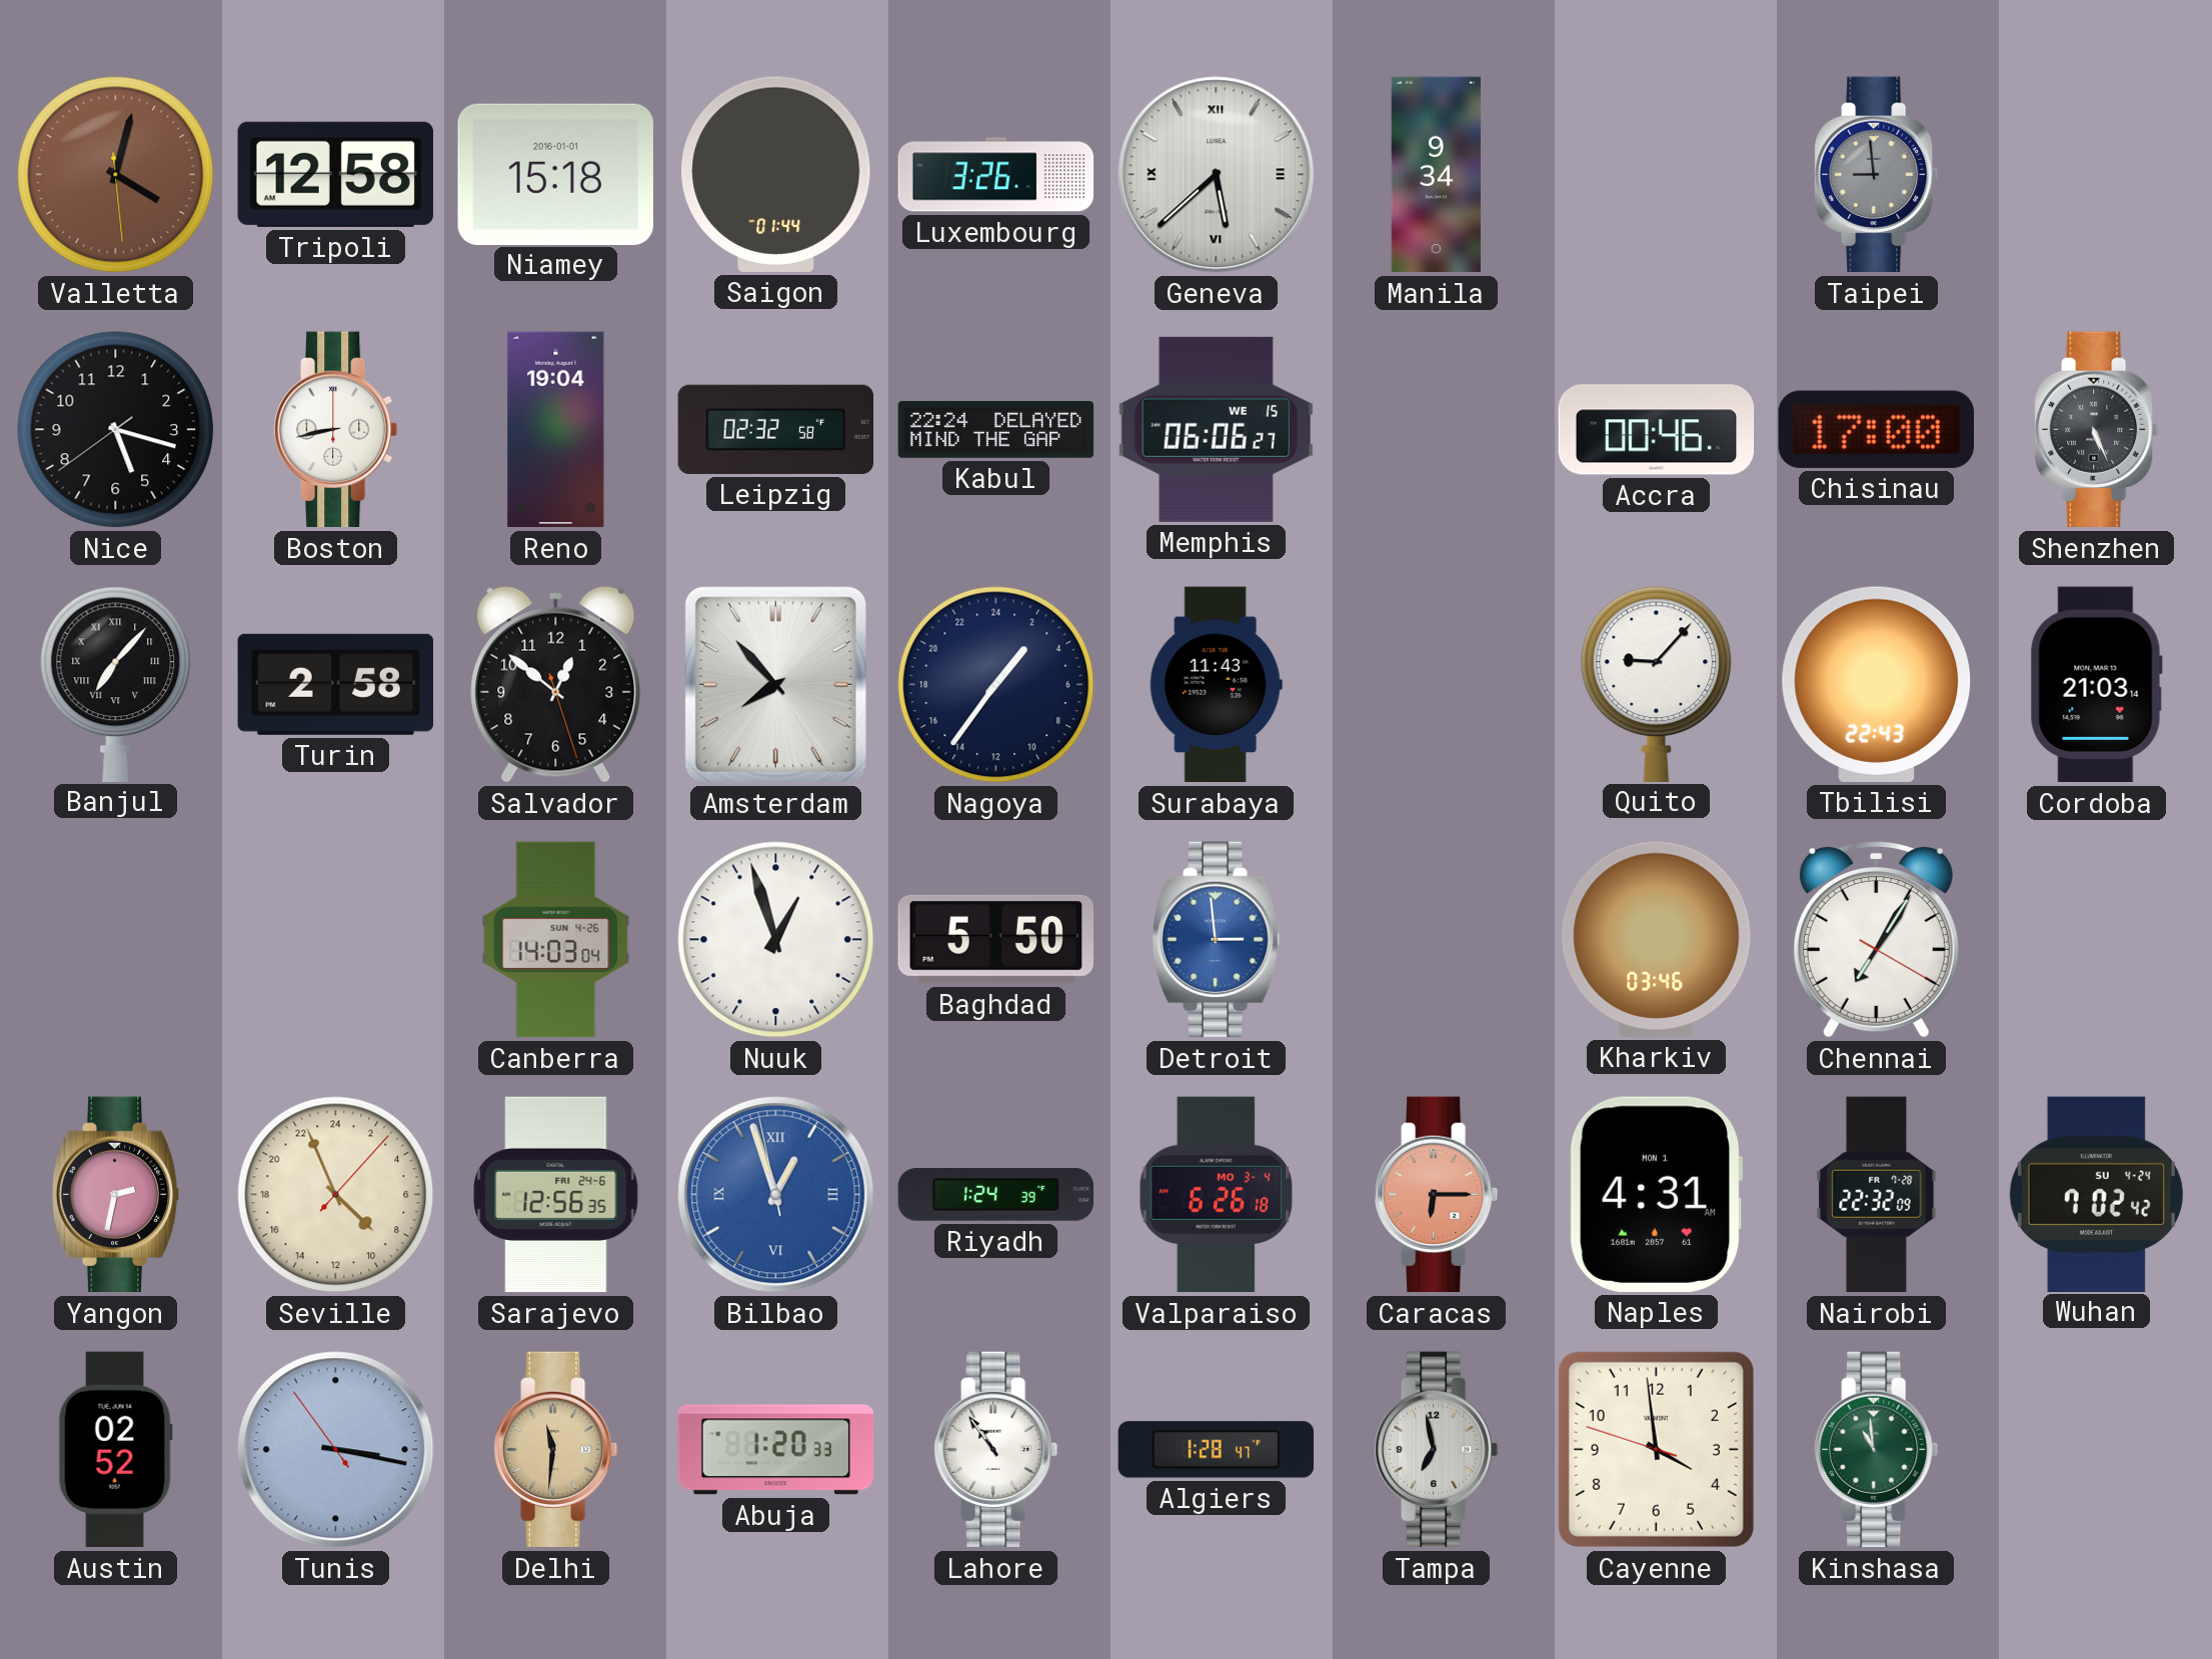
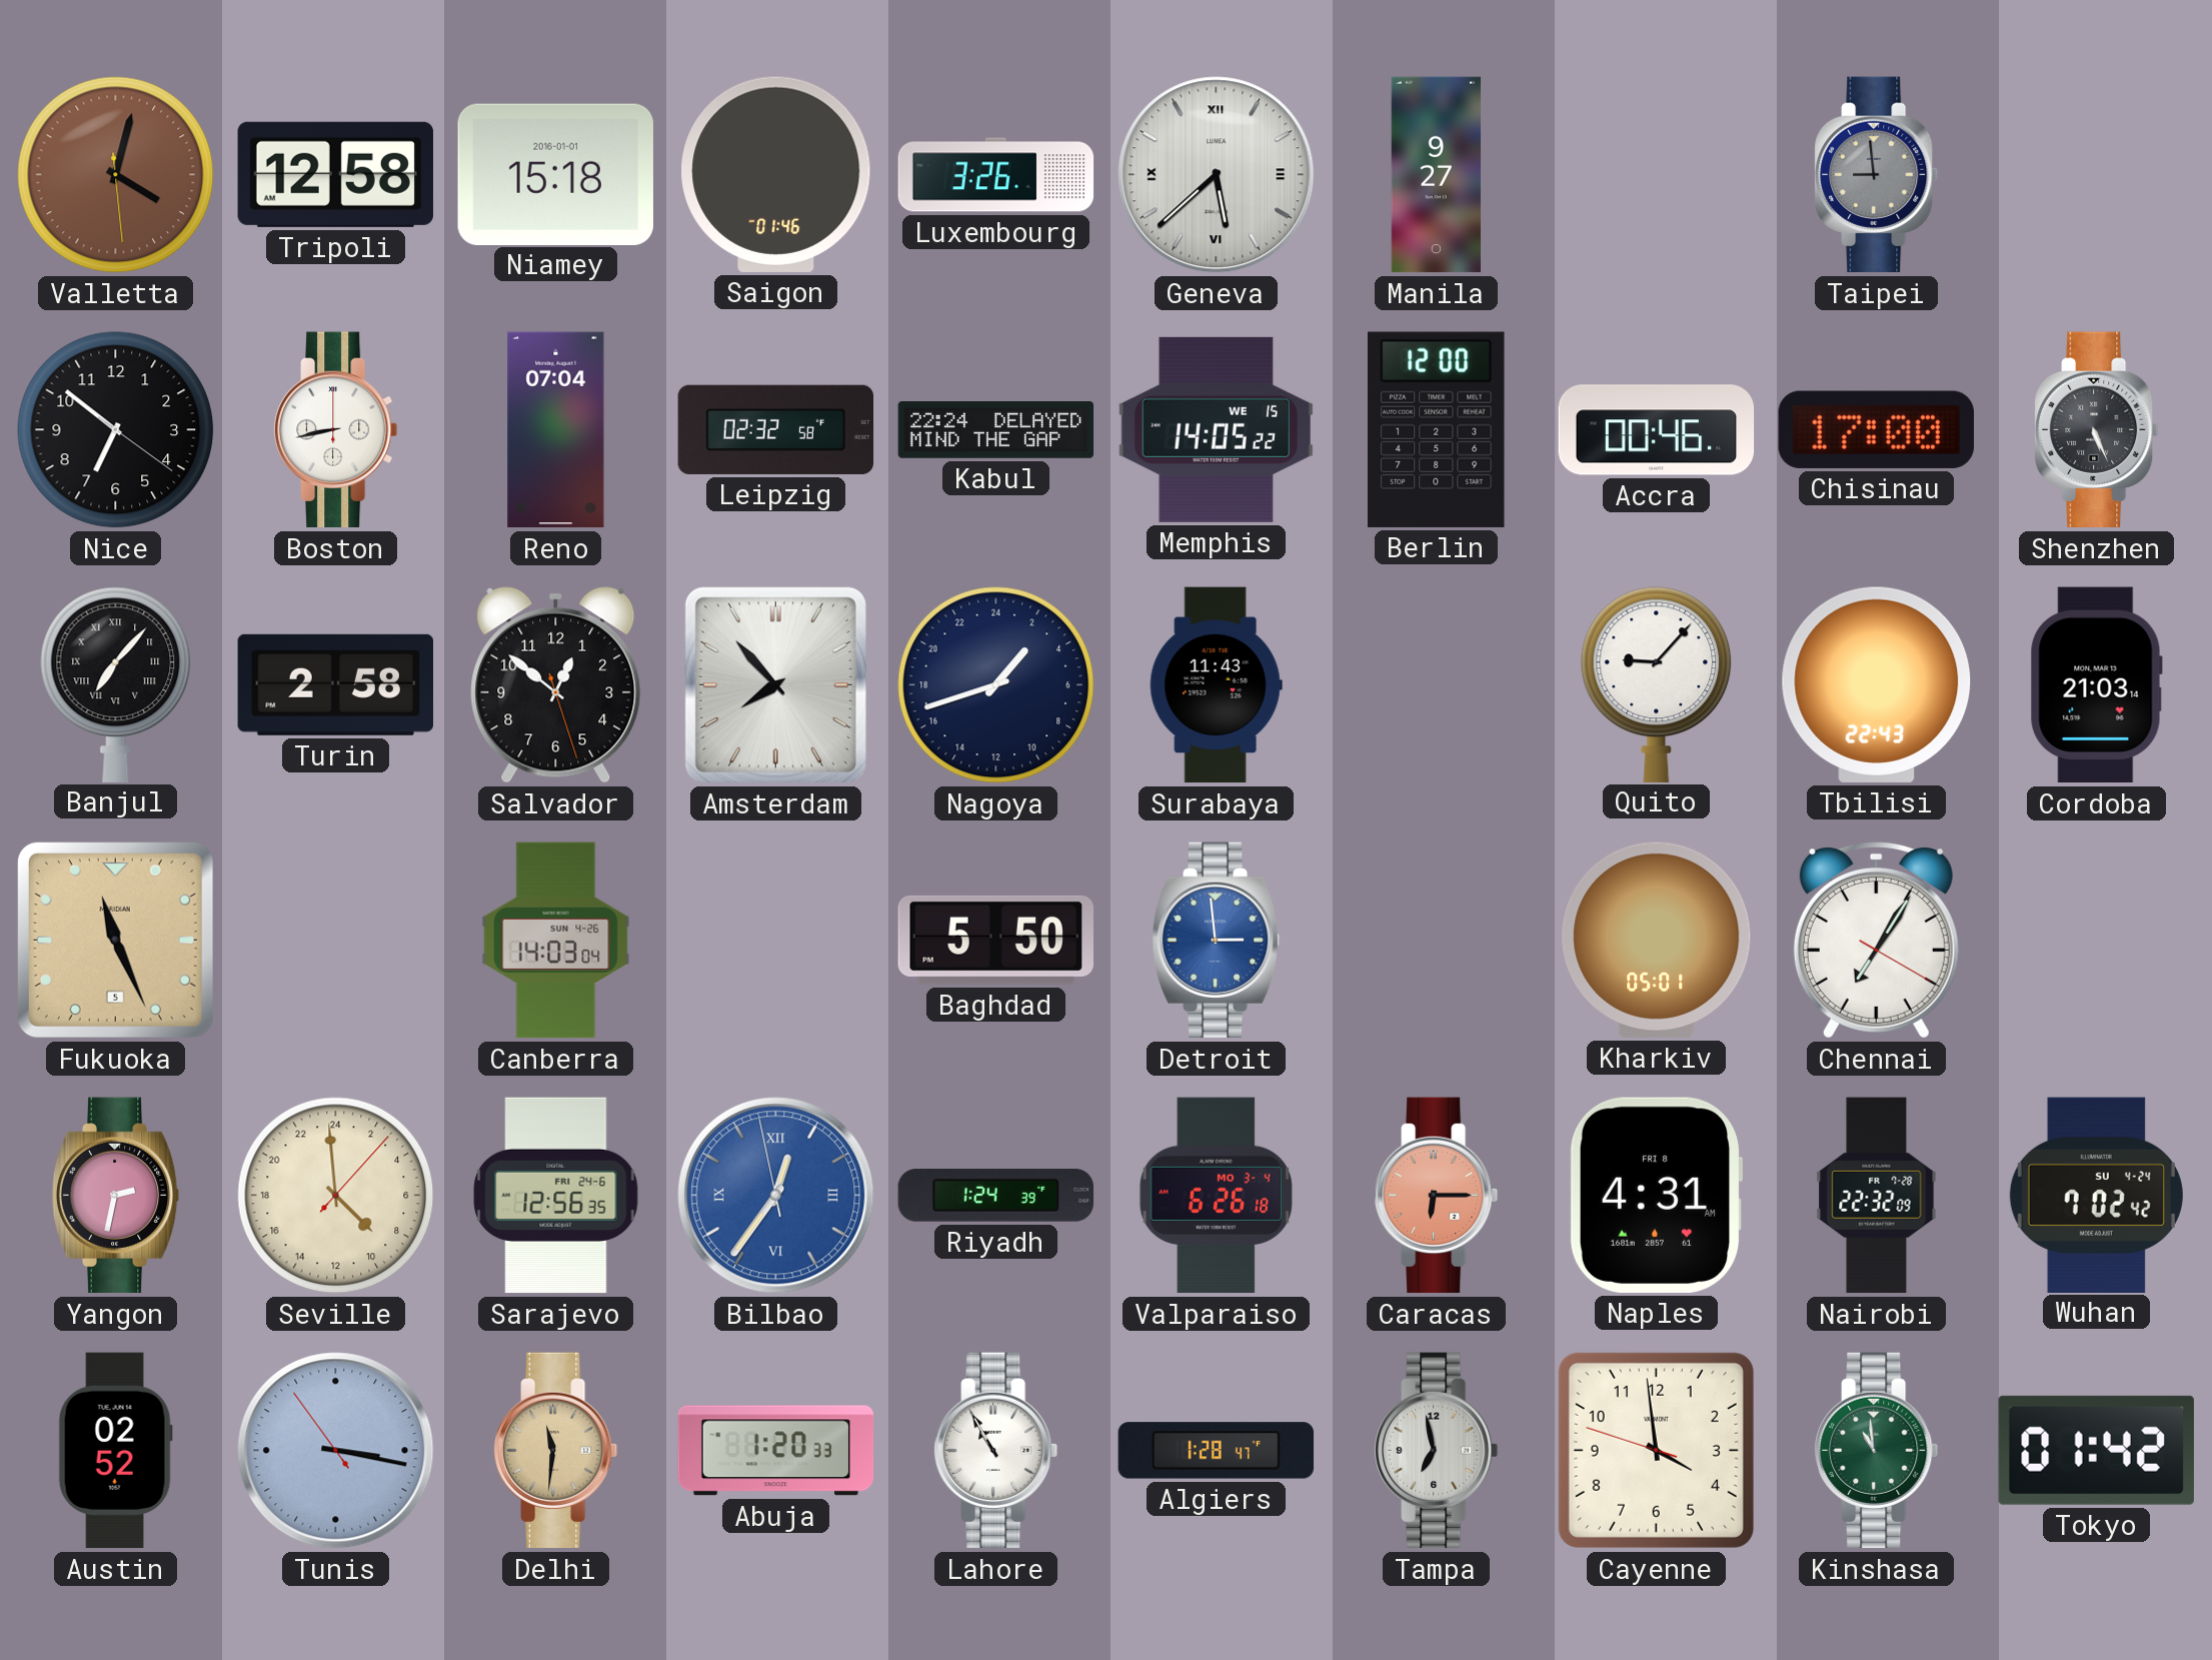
Saigon: 01:44 -> 01:46
Manila: 9:34 -> 9:27
Nice: 5:17 -> 6:51
Reno: 19:04 -> 07:04
Memphis: 06:06 -> 14:05
Berlin: none -> 12:00
Nagoya: 2:36 -> 2:42
Fukuoka: none -> 11:26
Nuuk: 12:57 -> none
Kharkiv: 03:46 -> 05:01
Seville: 8:56 -> 8:59
Bilbao: 12:56 -> 12:35
Naples date: MON 1 -> FRI 8
Lahore: 10:54 -> 10:55
Tokyo: none -> 01:42
